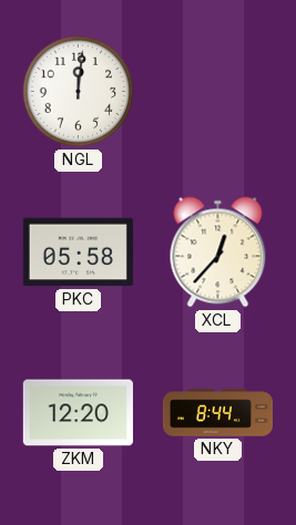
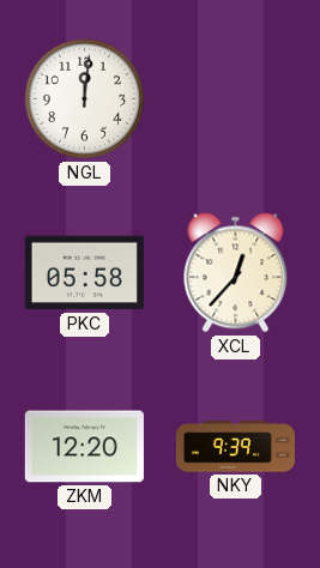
NKY: 8:44 -> 9:39
